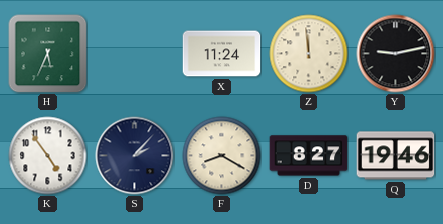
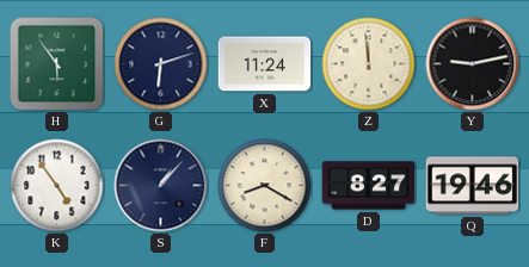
H: 5:34 -> 5:54
G: none -> 6:12
S: 2:07 -> 1:07
